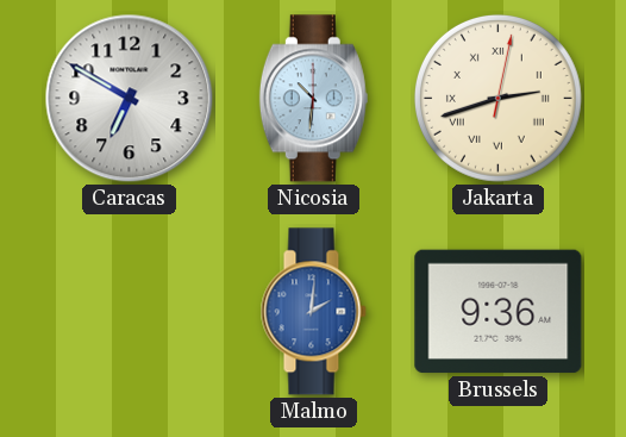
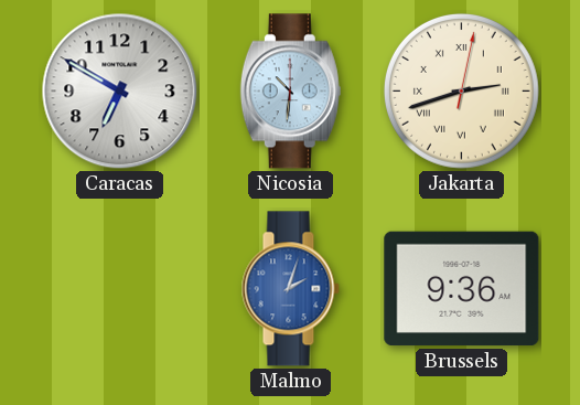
Malmo: 2:01 -> 2:03
